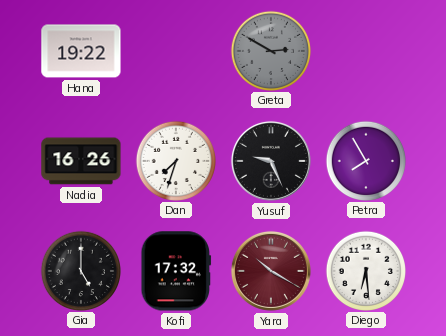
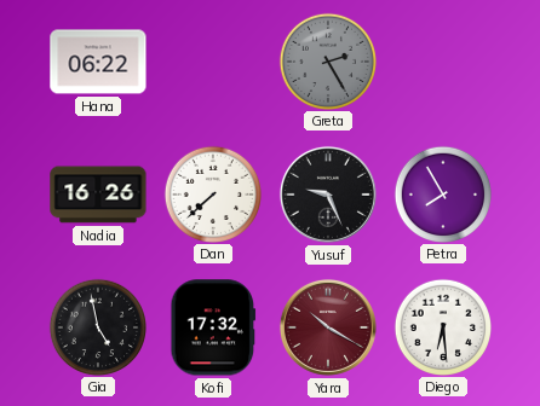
Hana: 19:22 -> 06:22
Greta: 2:50 -> 2:25
Dan: 7:33 -> 7:38
Gia: 5:00 -> 4:58
